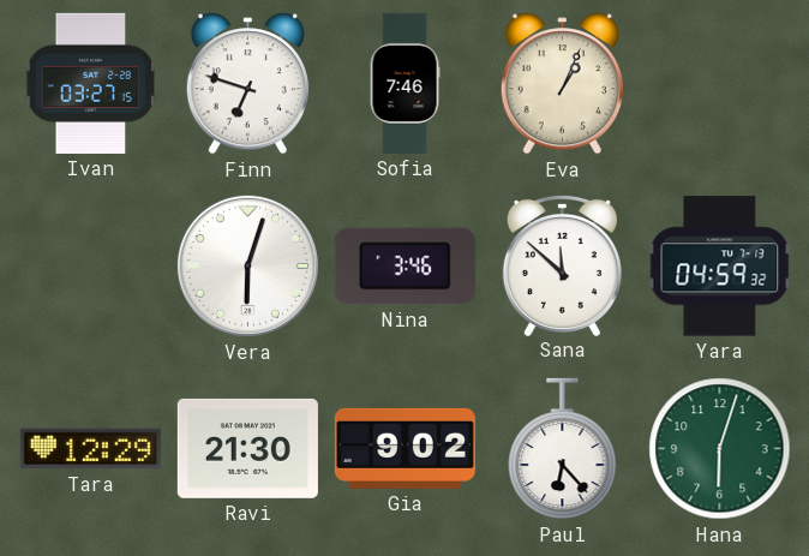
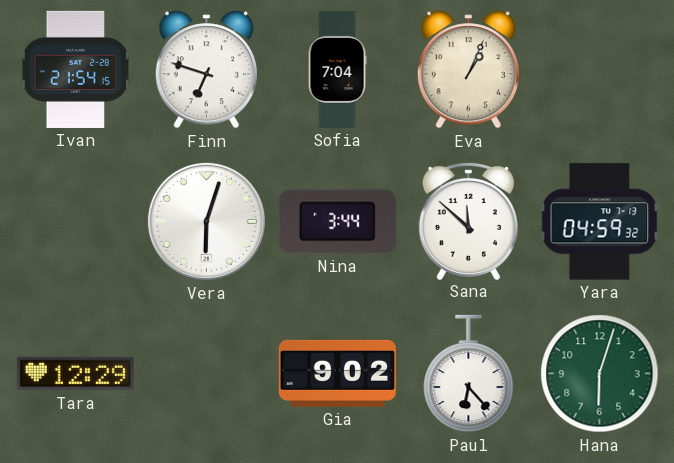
Ivan: 03:27 -> 21:54
Sofia: 7:46 -> 7:04
Nina: 3:46 -> 3:44
Ravi: 21:30 -> none
